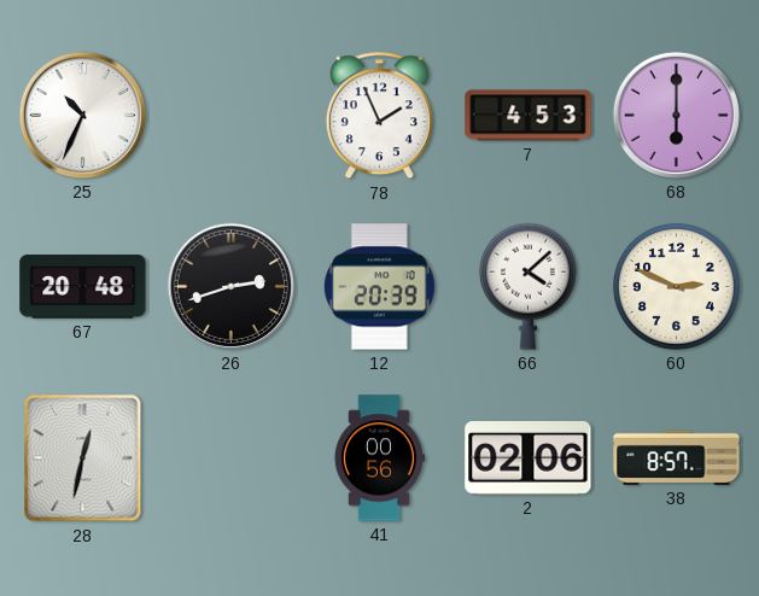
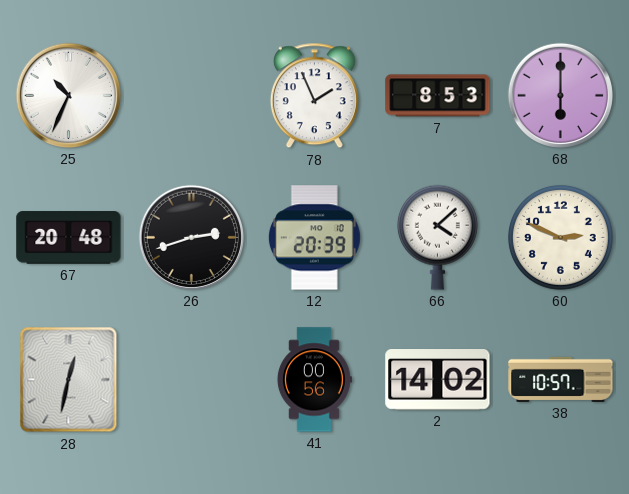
7: 4:53 -> 8:53
2: 02:06 -> 14:02
38: 8:57 -> 10:57
